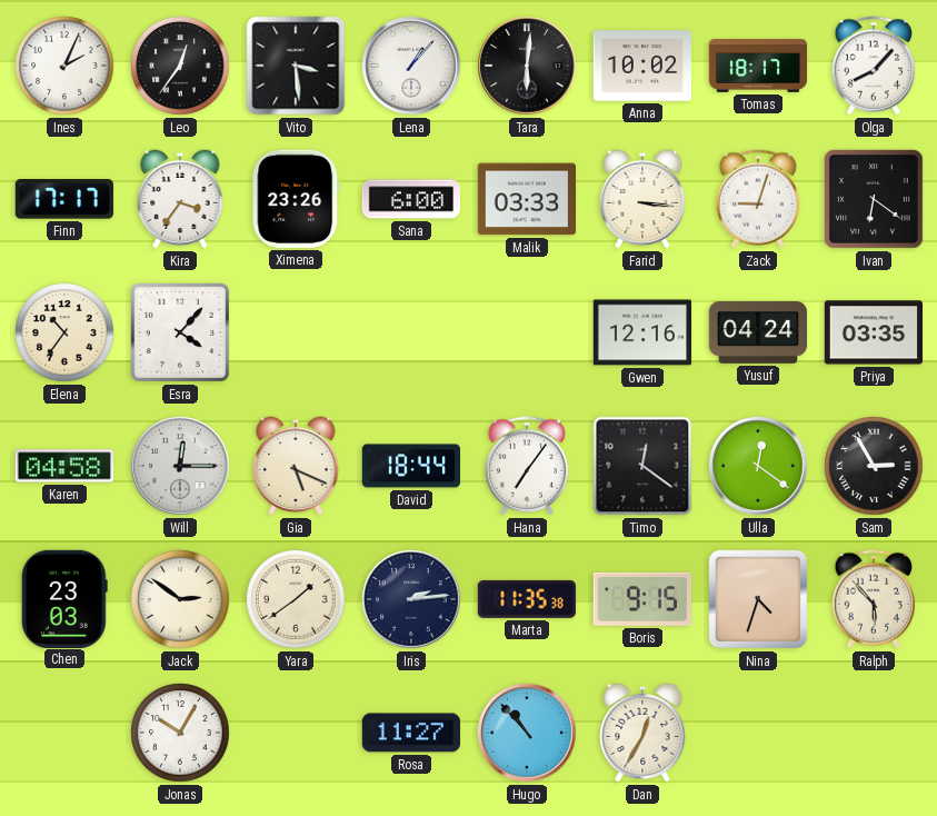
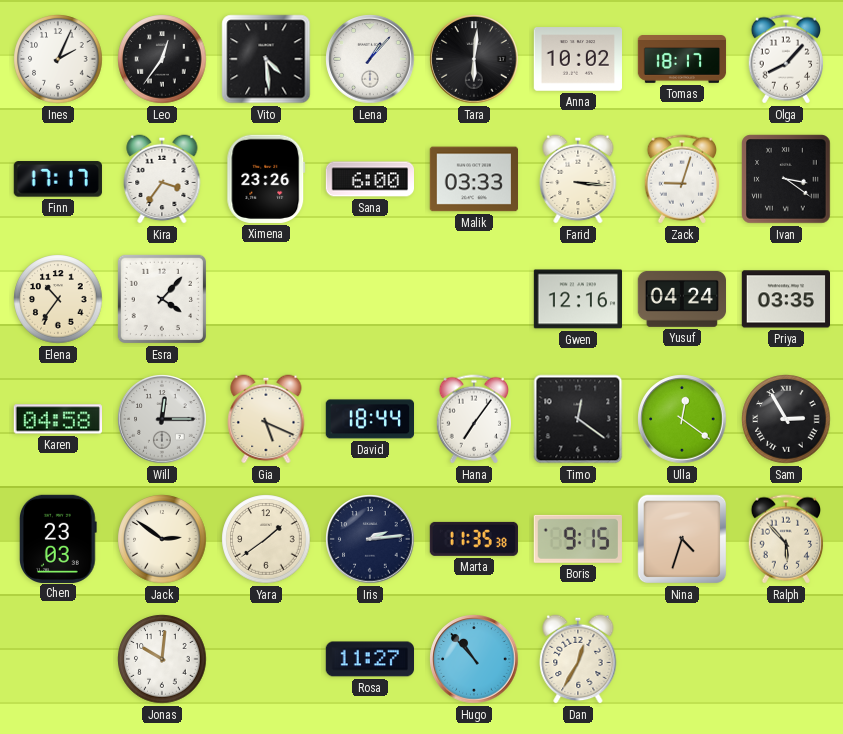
Vito: 3:29 -> 4:29
Ivan: 6:21 -> 3:21
Jonas: 10:05 -> 10:01
